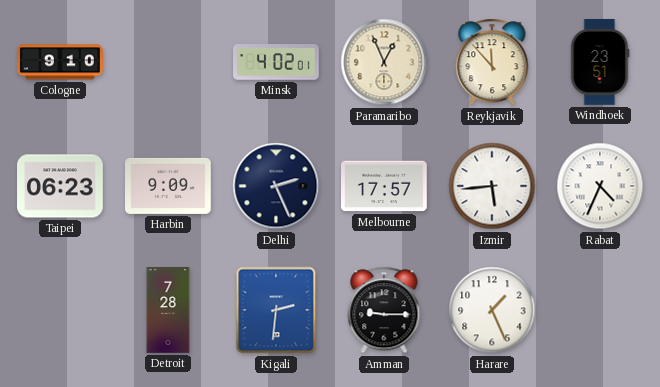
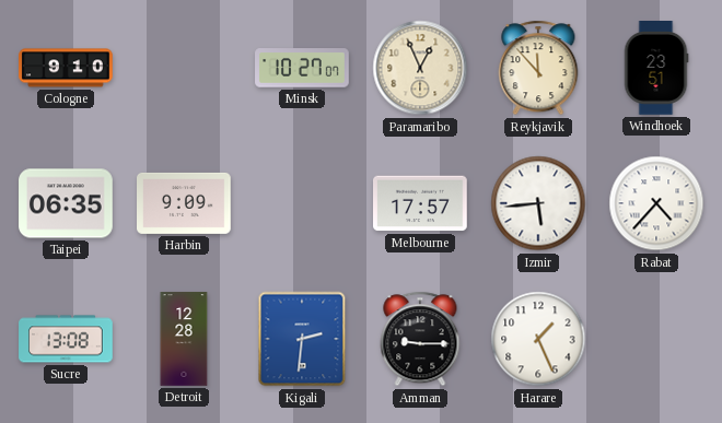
Minsk: 4:02 -> 10:27
Taipei: 06:23 -> 06:35
Delhi: 2:26 -> none
Rabat: 4:34 -> 4:37
Sucre: none -> 13:08
Detroit: 7:28 -> 12:28
